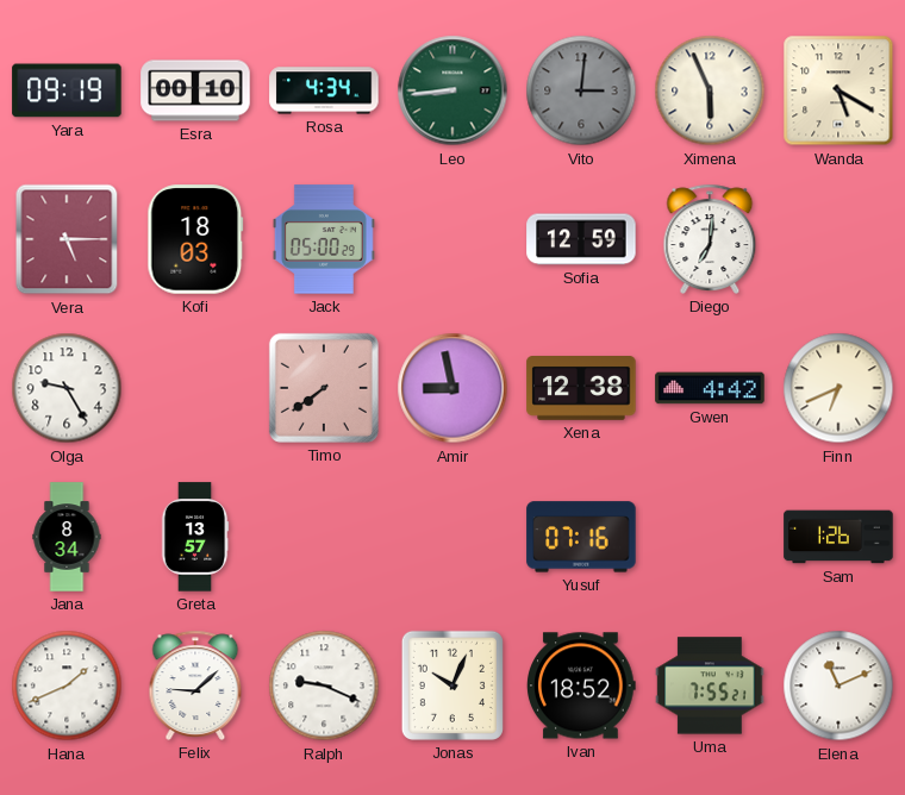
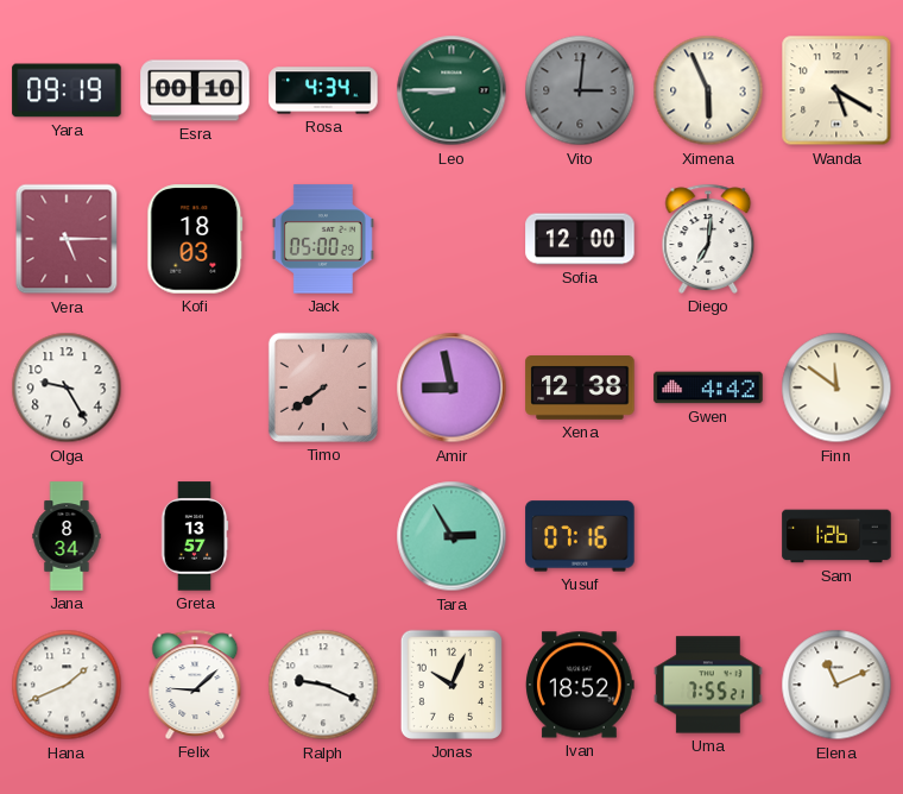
Leo: 8:44 -> 8:45
Sofia: 12:59 -> 12:00
Finn: 6:41 -> 11:51
Tara: none -> 2:55
